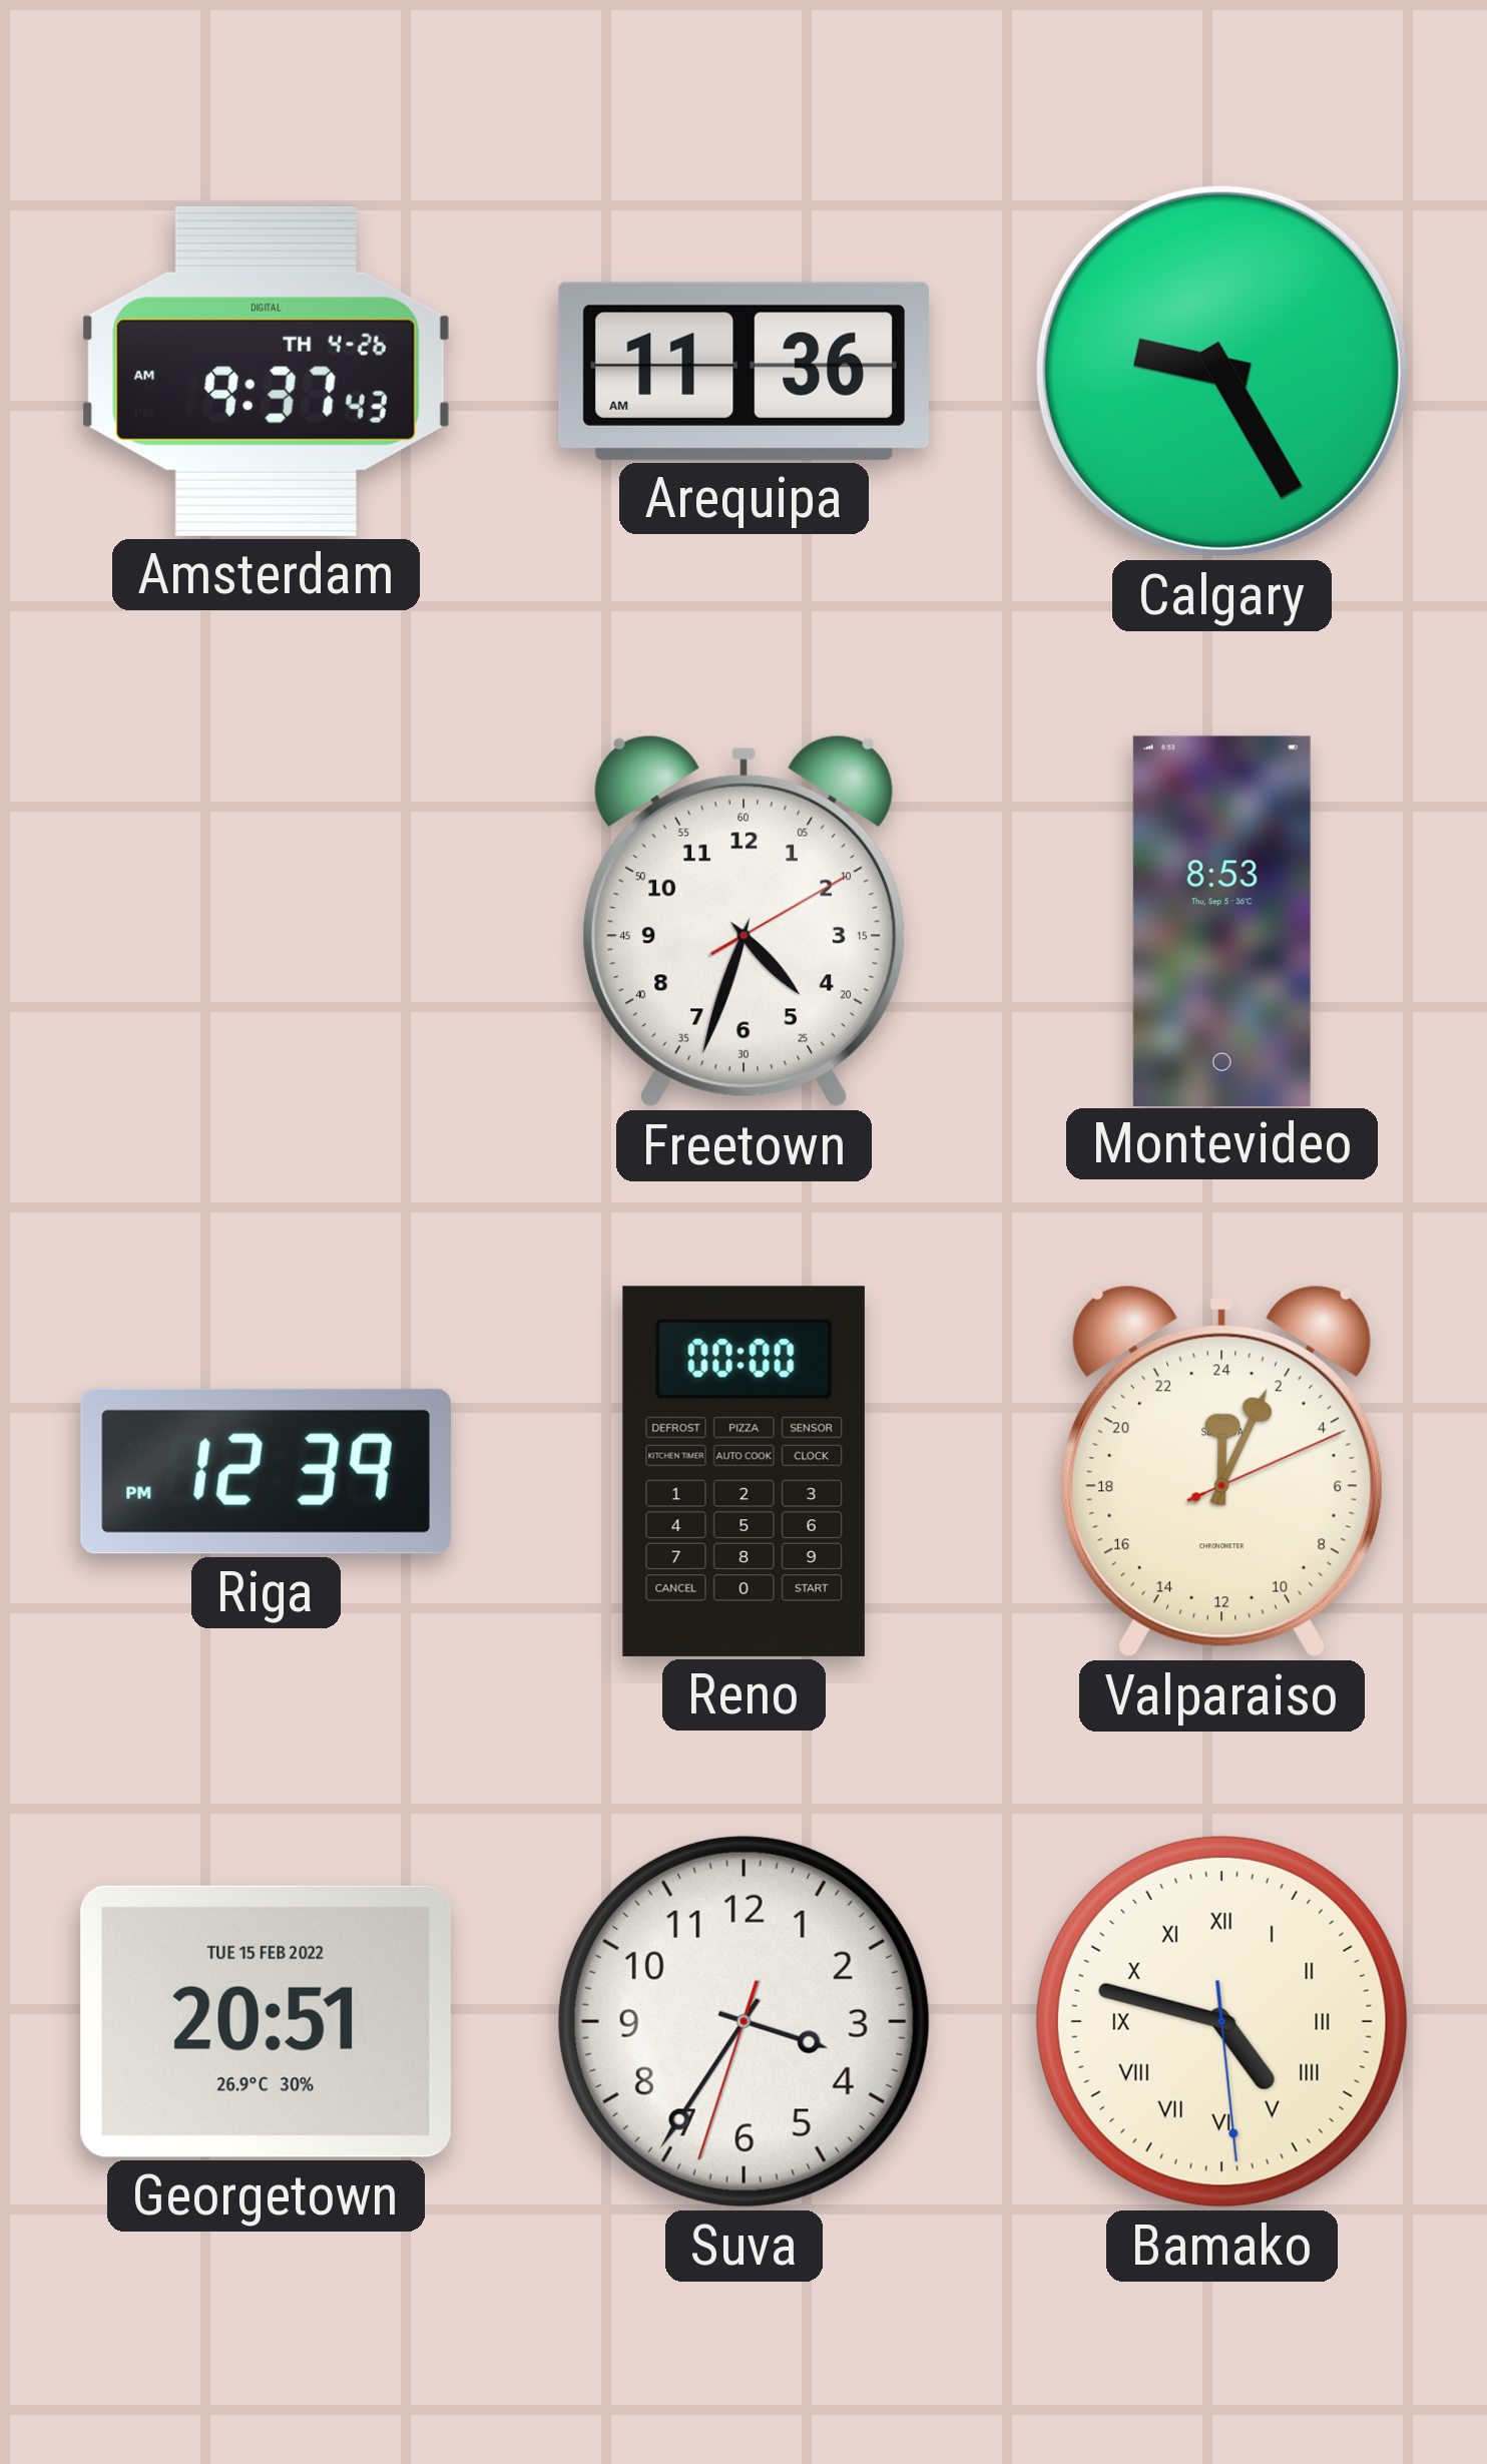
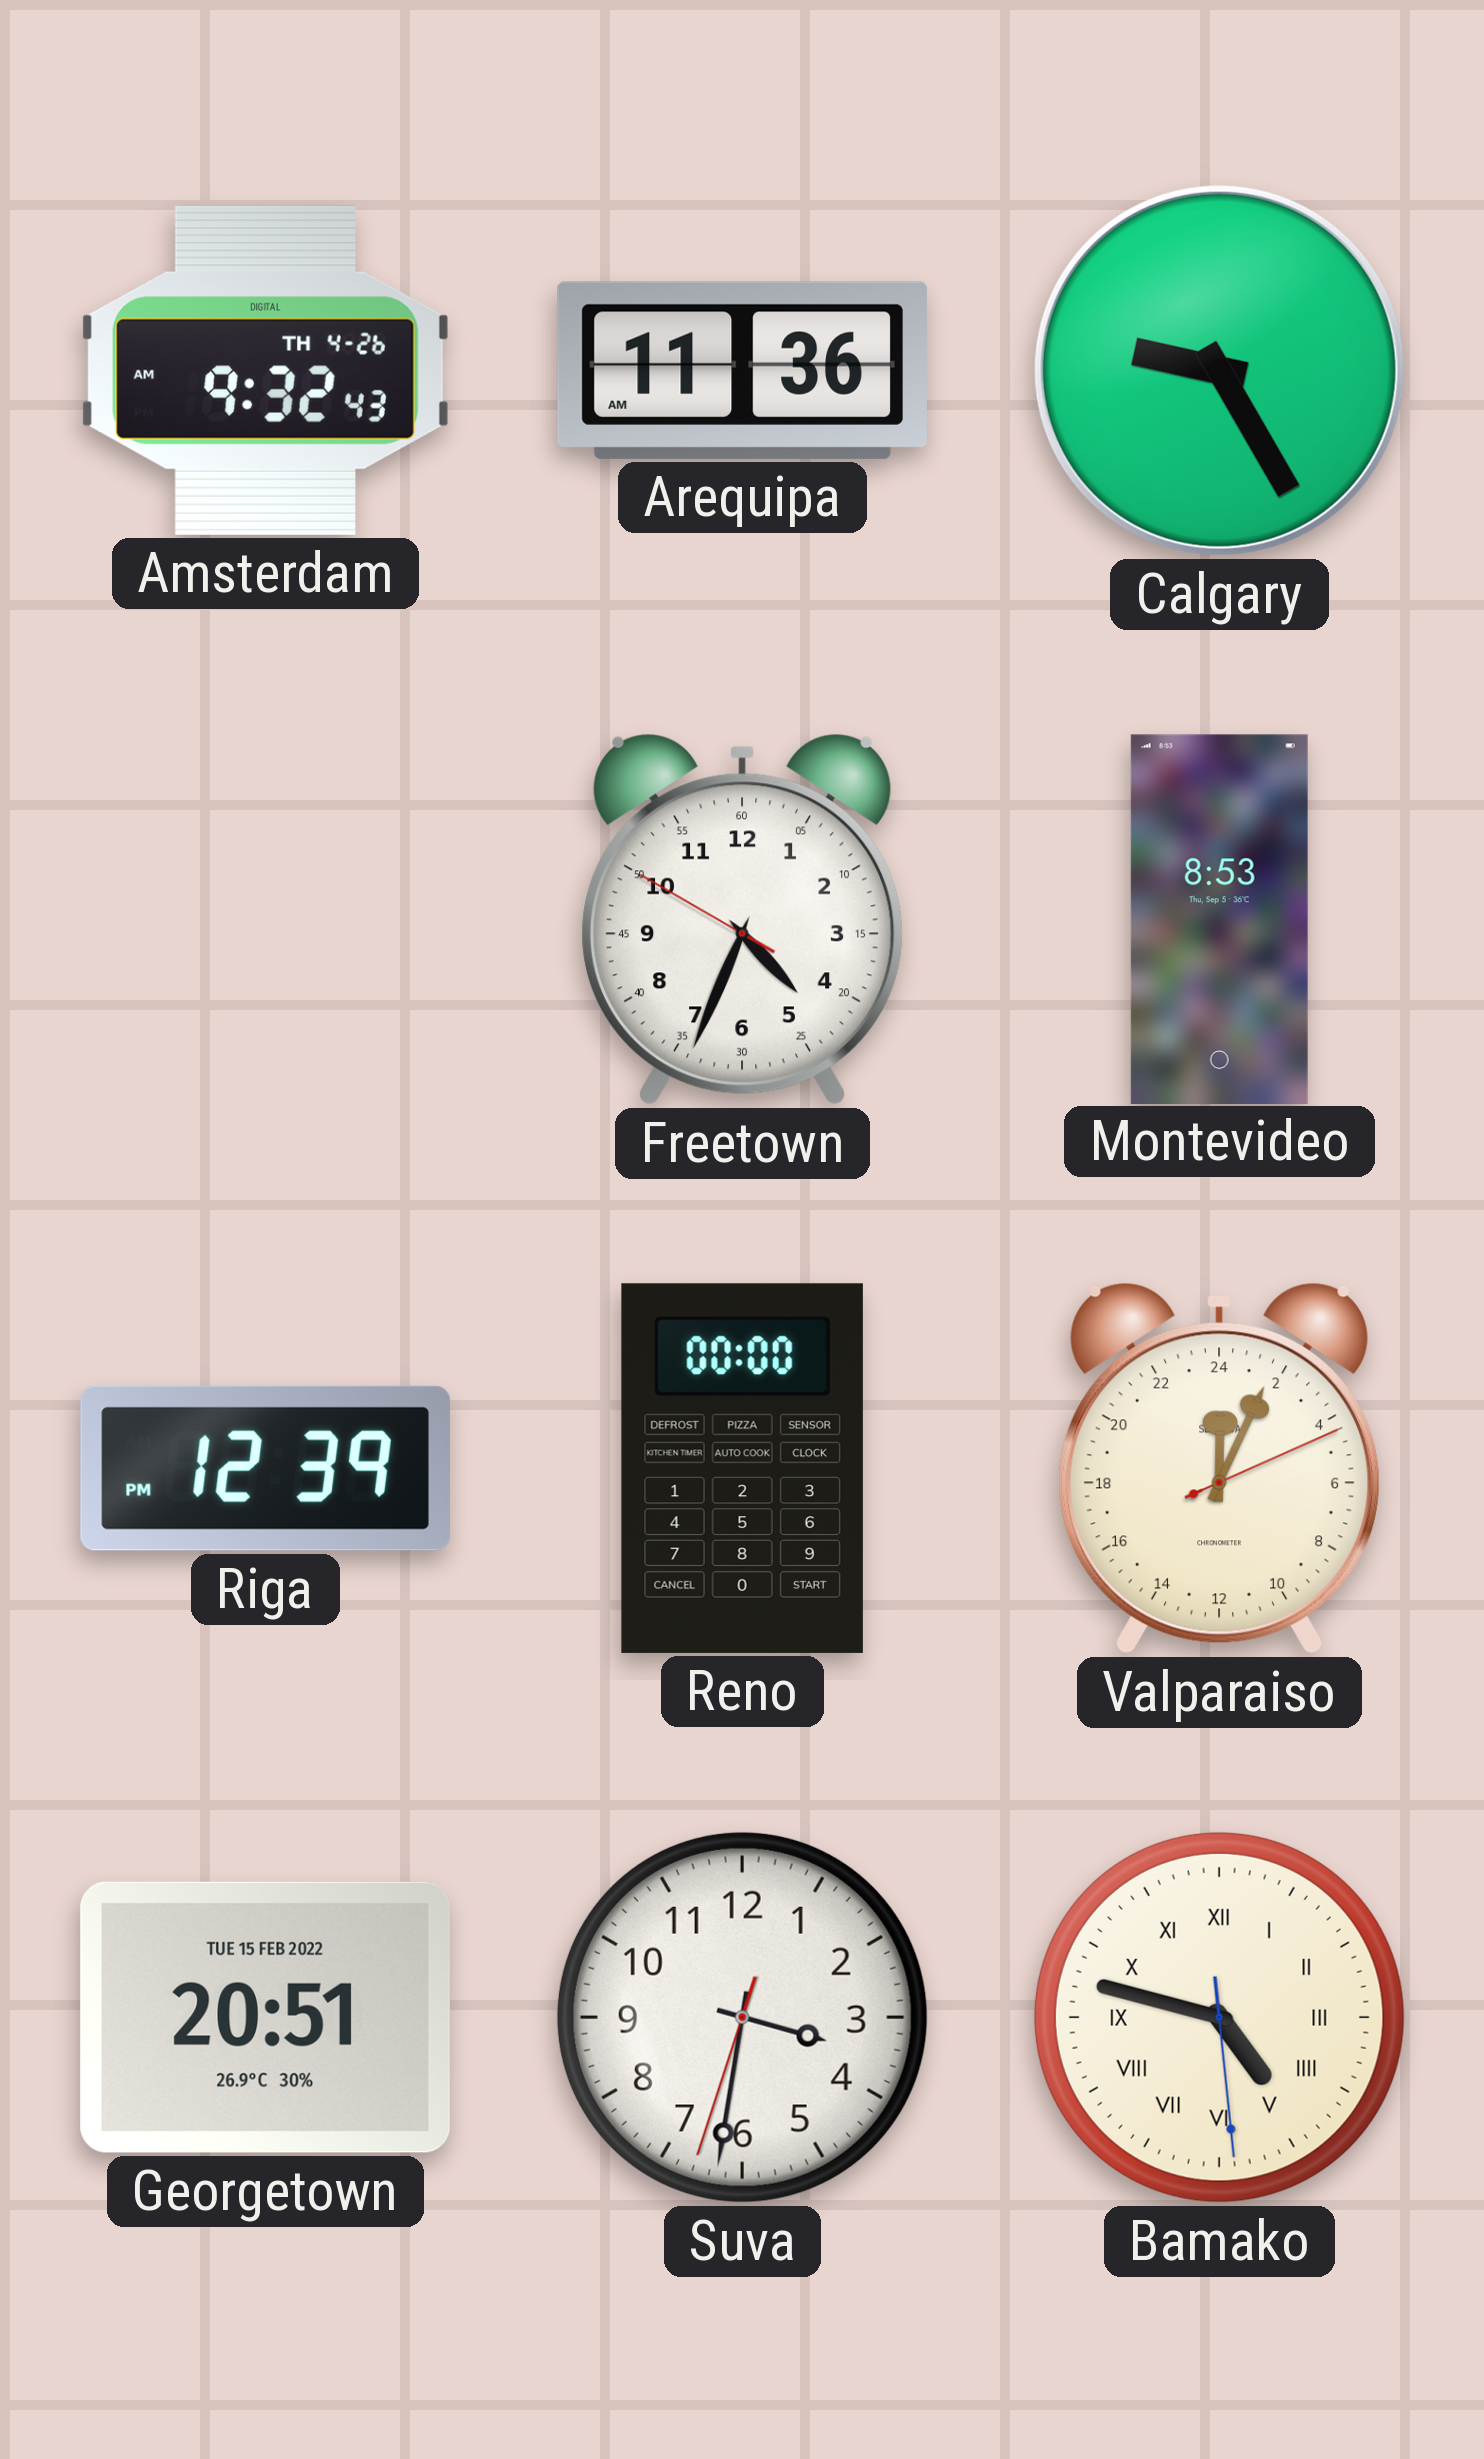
Amsterdam: 9:37 -> 9:32
Freetown: 4:33:10 -> 4:33:50
Suva: 3:35 -> 3:31
